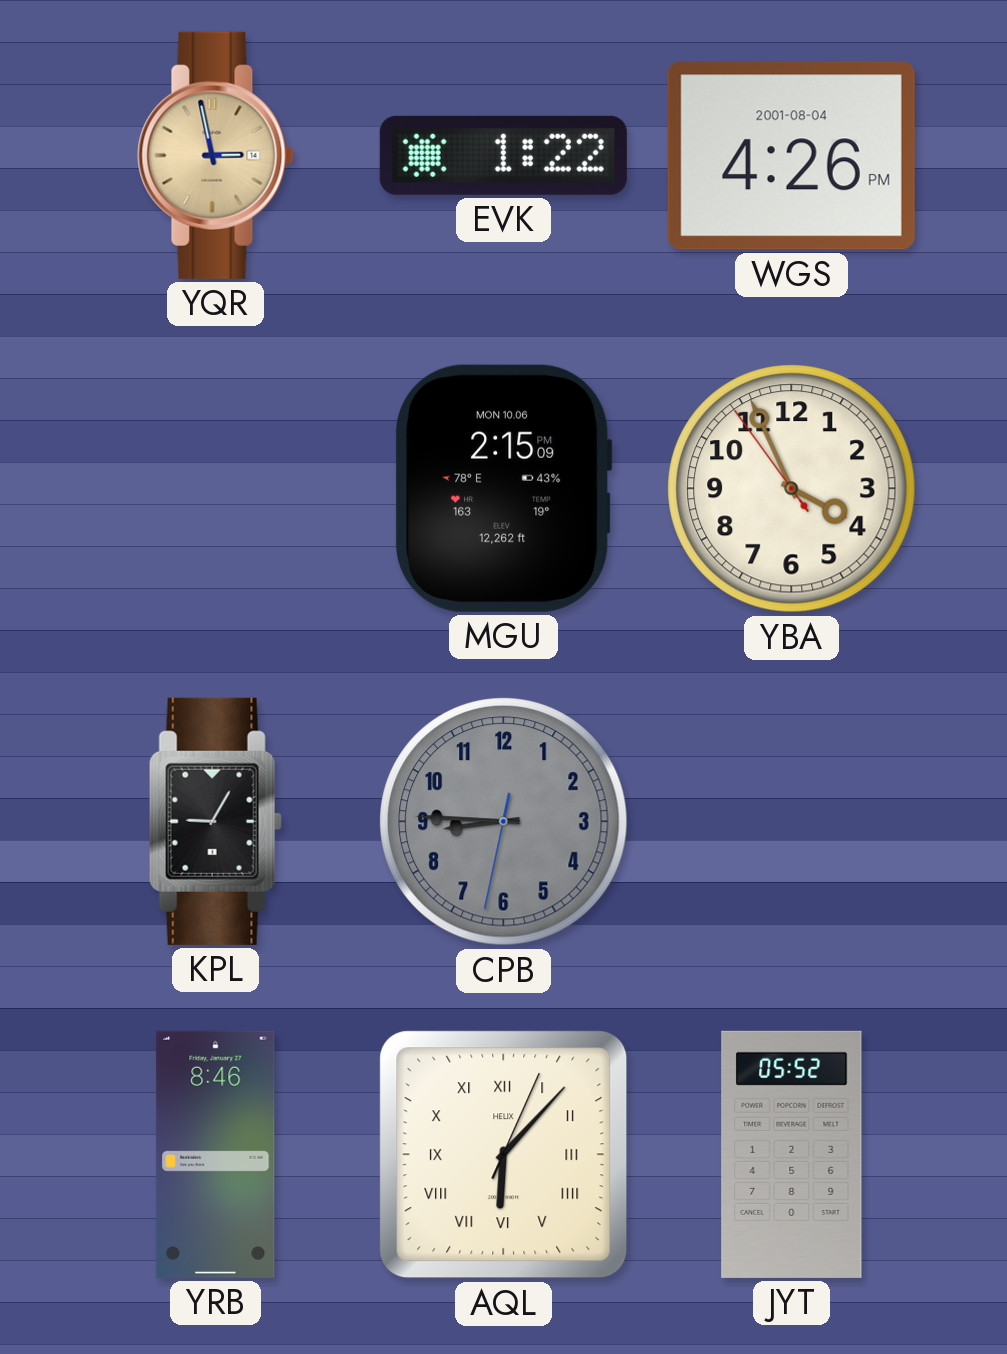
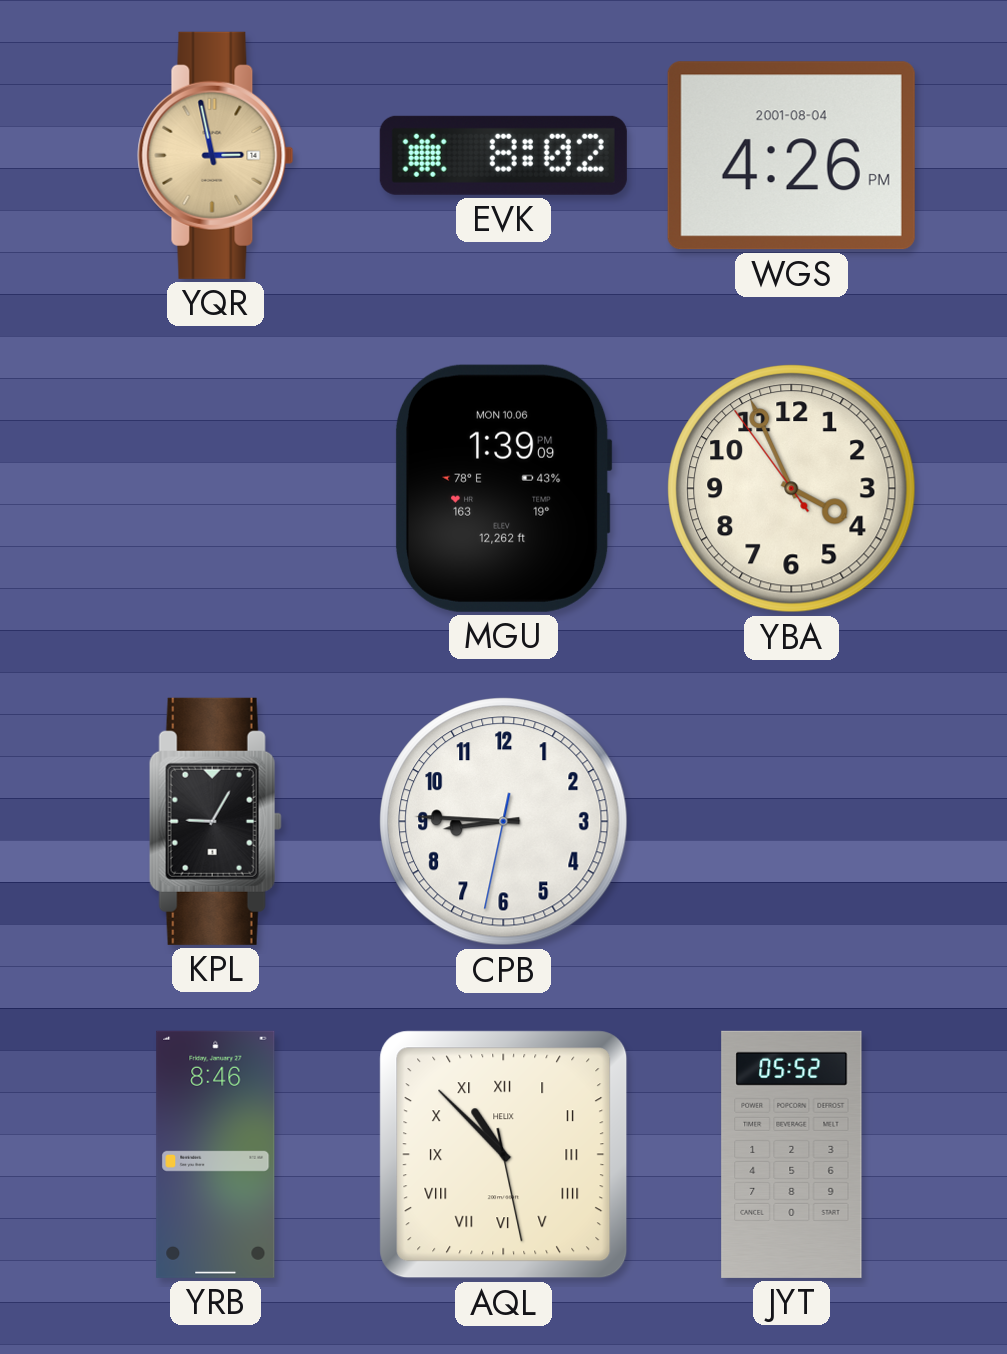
EVK: 1:22 -> 8:02
MGU: 2:15 -> 1:39
CPB dial: grey -> white
AQL: 6:07 -> 10:52
